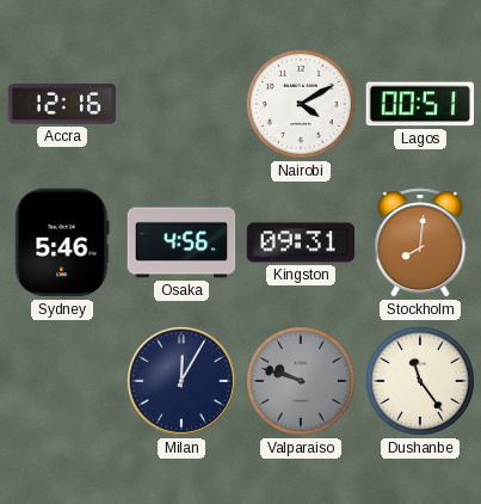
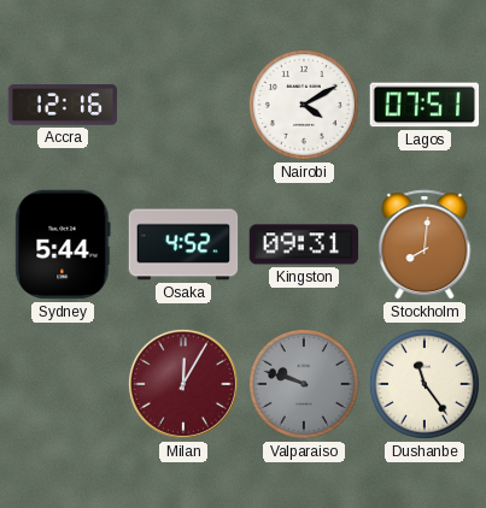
Lagos: 00:51 -> 07:51
Sydney: 5:46 -> 5:44
Osaka: 4:56 -> 4:52
Milan dial: navy -> burgundy
